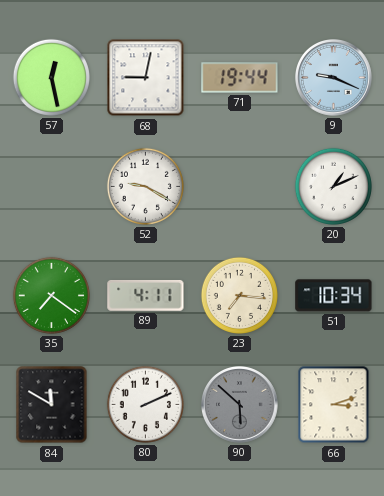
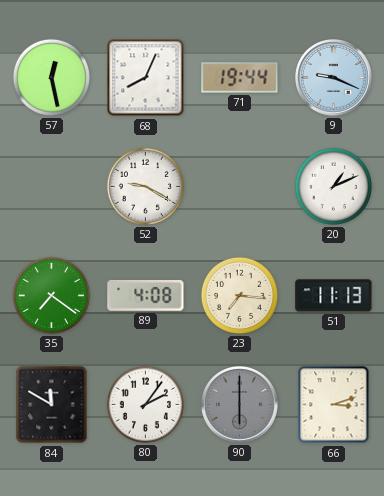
68: 9:02 -> 8:04
89: 4:11 -> 4:08
51: 10:34 -> 11:13
80: 2:11 -> 2:06
90: 5:52 -> 6:00
